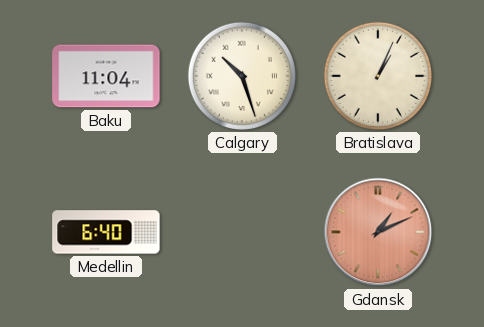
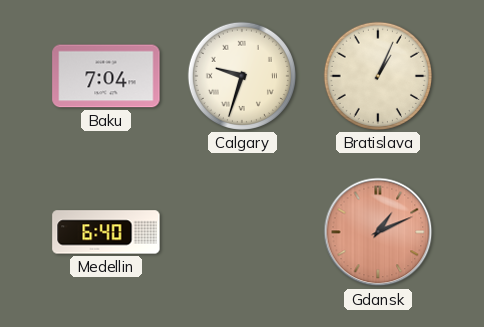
Baku: 11:04 -> 7:04
Calgary: 10:27 -> 9:33
